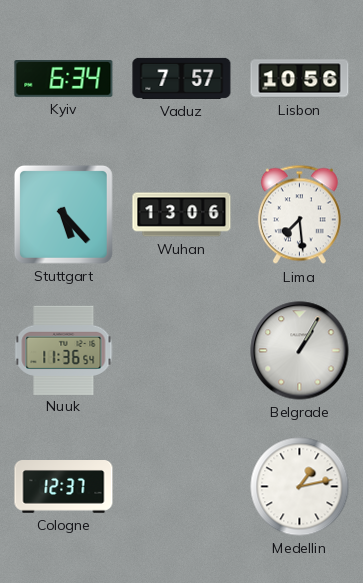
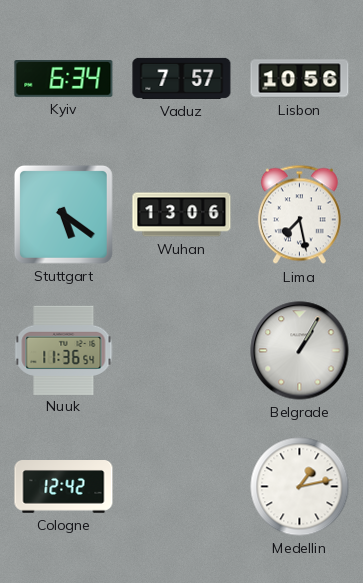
Stuttgart: 5:23 -> 5:21
Lima: 7:29 -> 7:28
Cologne: 12:37 -> 12:42
